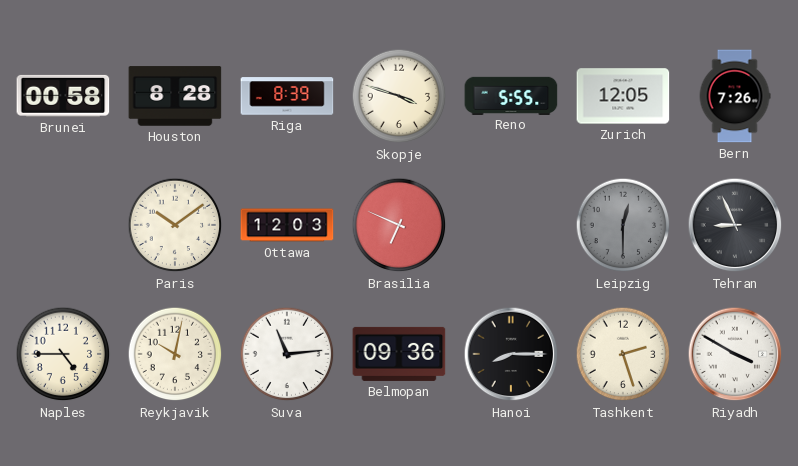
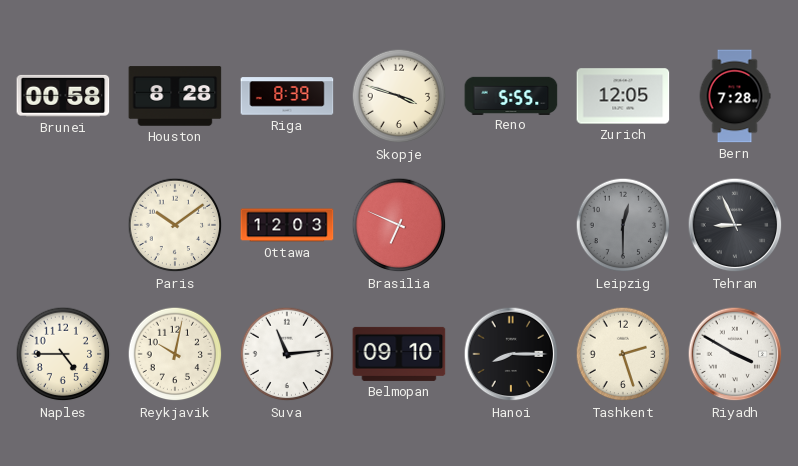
Bern: 7:26 -> 7:28
Belmopan: 09:36 -> 09:10
